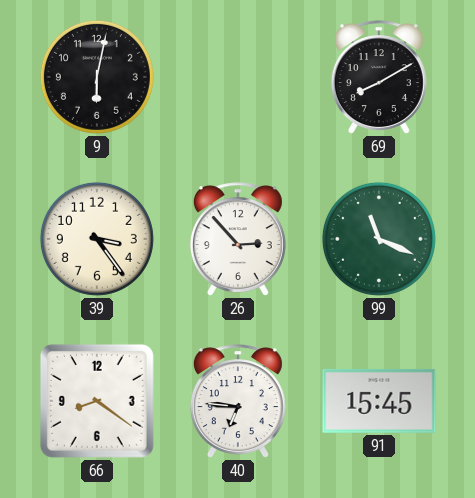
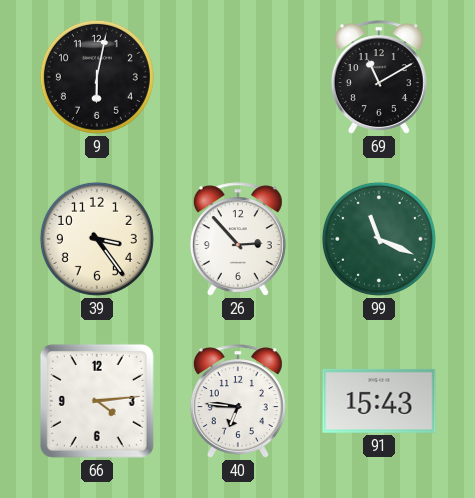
69: 8:10 -> 11:10
66: 8:21 -> 4:14
91: 15:45 -> 15:43
